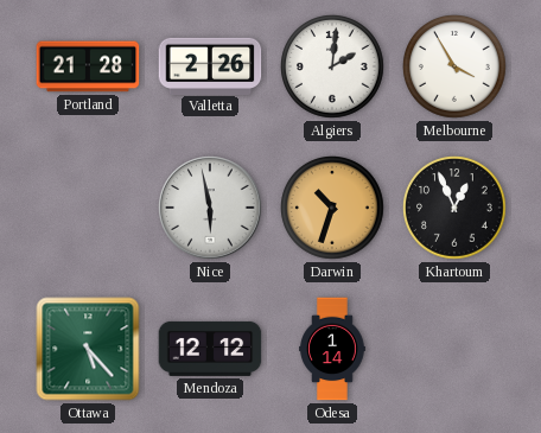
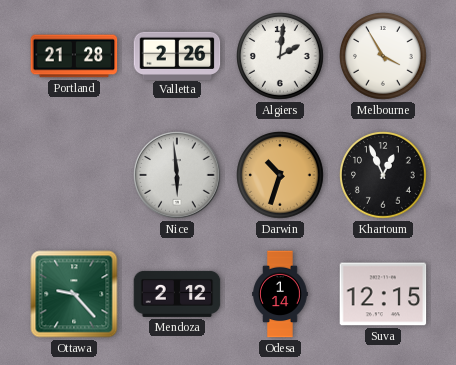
Nice: 5:58 -> 5:59
Ottawa: 5:23 -> 9:23
Mendoza: 12:12 -> 2:12
Suva: none -> 12:15
